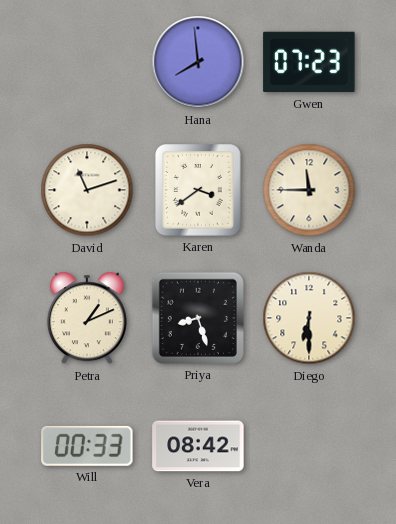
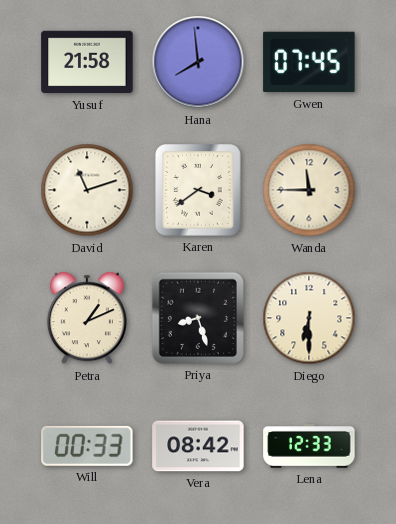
Yusuf: none -> 21:58
Gwen: 07:23 -> 07:45
Lena: none -> 12:33
